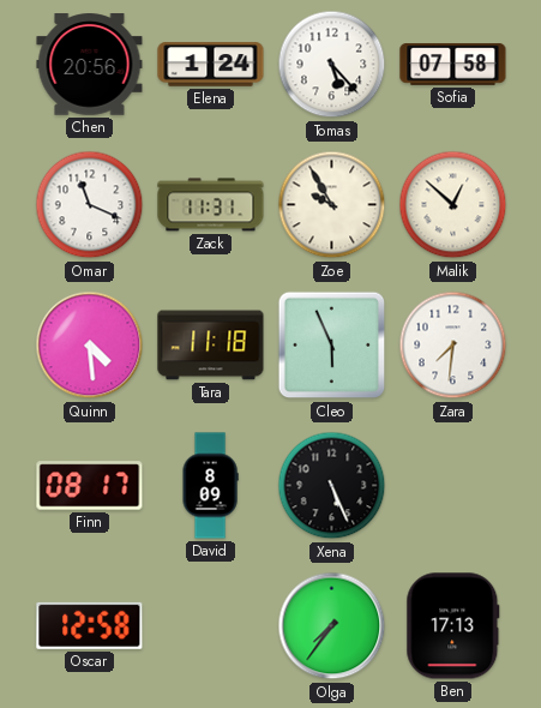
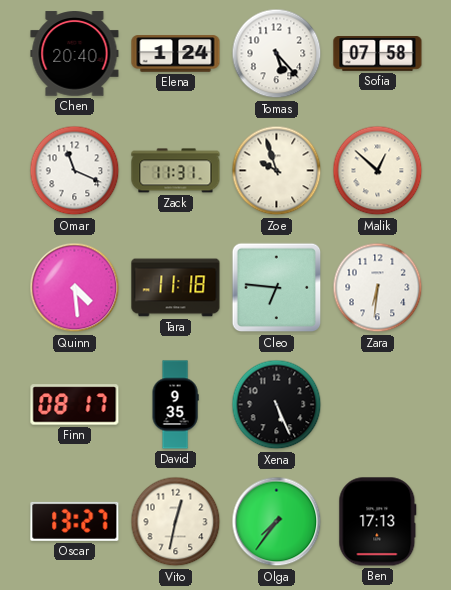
Chen: 20:56 -> 20:40
Zoe: 9:55 -> 9:57
Cleo: 5:56 -> 6:46
Zara: 7:31 -> 6:31
David: 8:09 -> 9:35
Oscar: 12:58 -> 13:27
Vito: none -> 12:32
